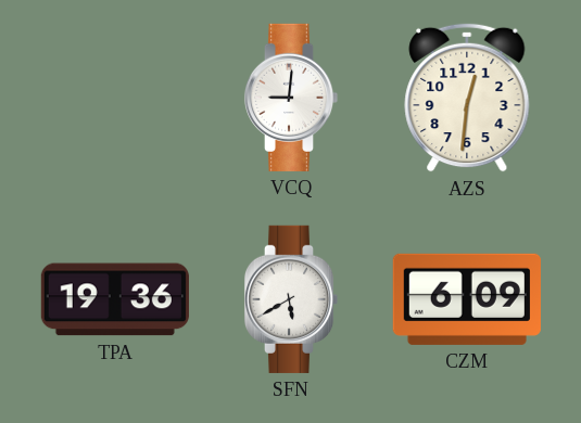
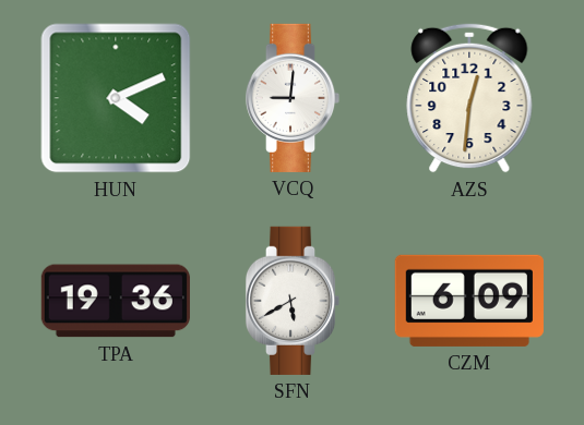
HUN: none -> 4:11
